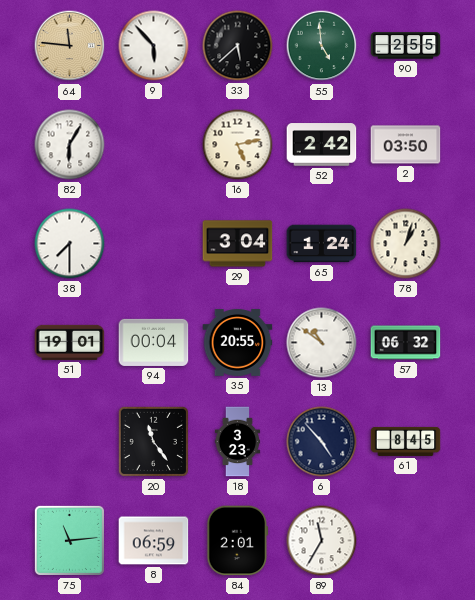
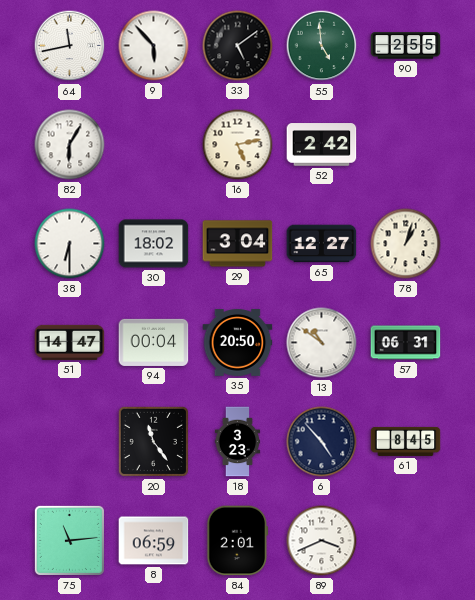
64: 11:46 -> 11:43
64 dial: champagne -> white
33: 5:38 -> 5:09
2: 03:50 -> none
38: 7:30 -> 6:30
30: none -> 18:02
65: 1:24 -> 12:27
51: 19:01 -> 14:47
35: 20:55 -> 20:50
57: 06:32 -> 06:31
89: 11:35 -> 3:41
